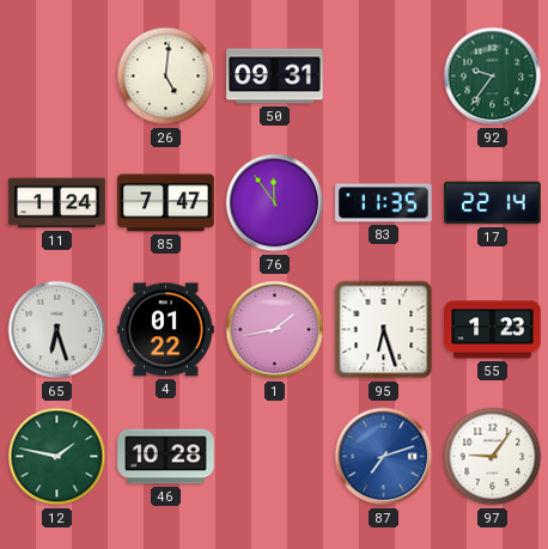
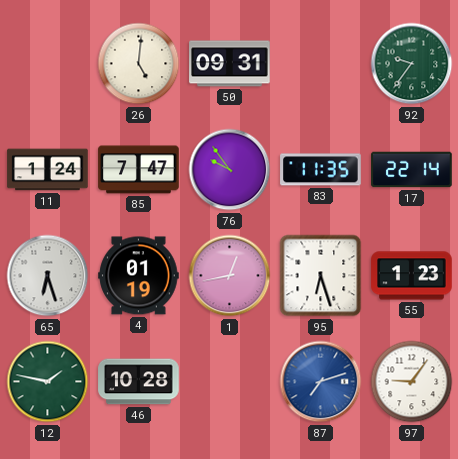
76: 11:54 -> 9:54
4: 01:22 -> 01:19
1: 1:43 -> 12:43
